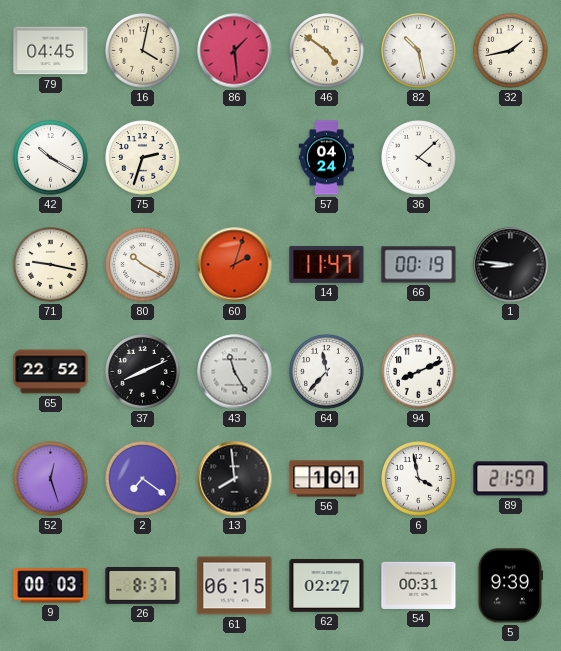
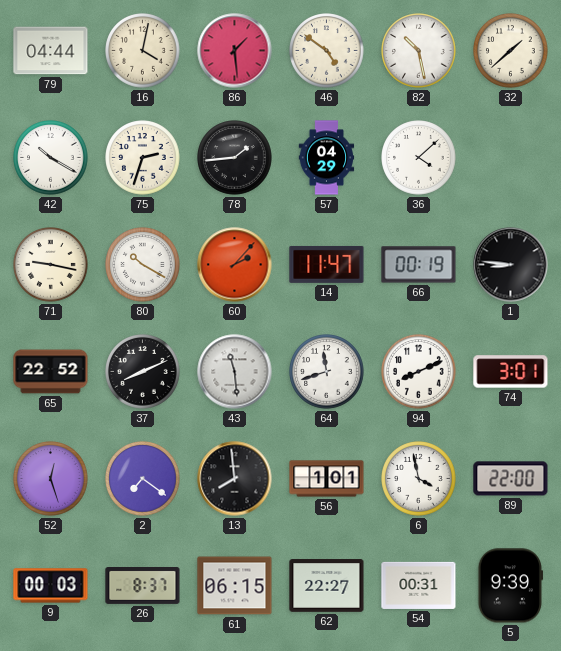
79: 04:45 -> 04:44
32: 1:43 -> 1:38
78: none -> 1:44
57: 04:24 -> 04:29
60: 2:03 -> 2:07
43: 11:25 -> 11:29
64: 11:37 -> 11:42
74: none -> 3:01
89: 21:57 -> 22:00
62: 02:27 -> 22:27
